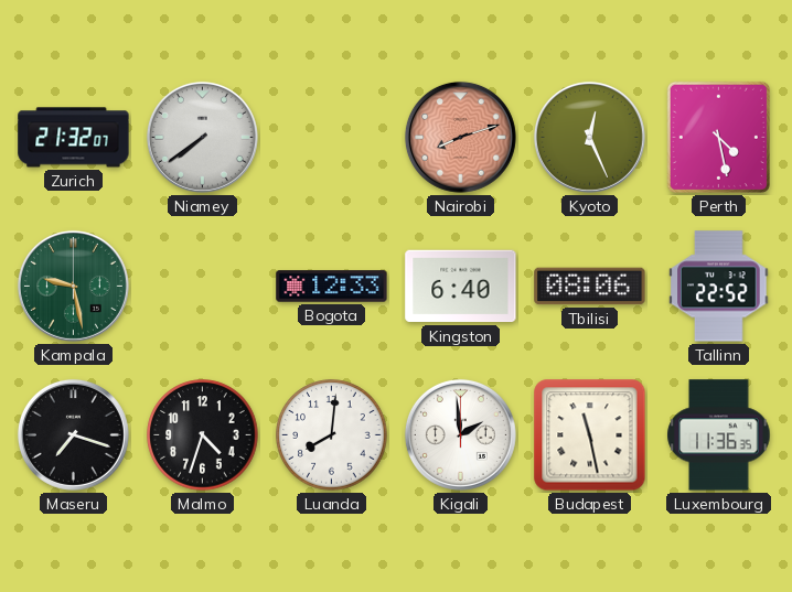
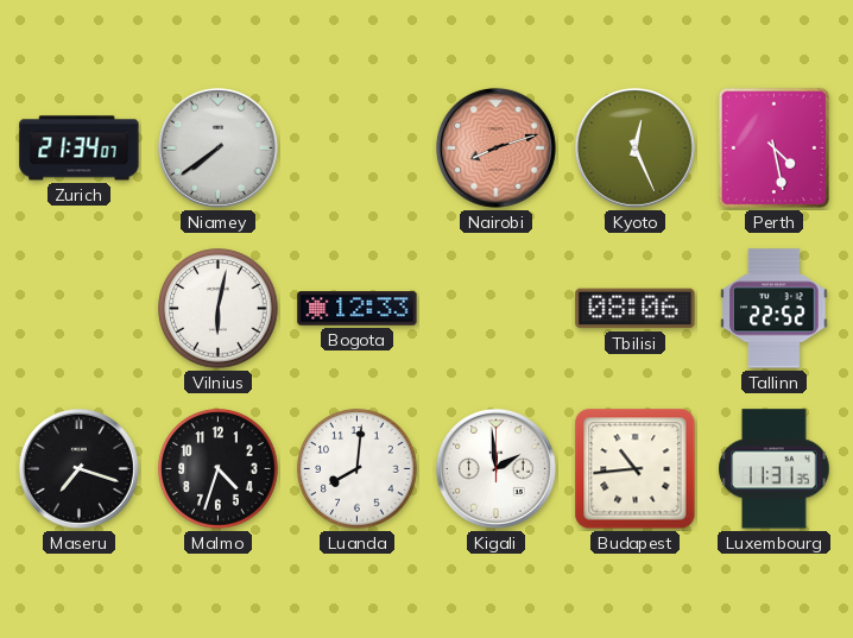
Zurich: 21:32 -> 21:34
Kampala: 9:28 -> none
Vilnius: none -> 6:02
Kingston: 6:40 -> none
Budapest: 11:28 -> 10:44
Luxembourg: 11:36 -> 11:31
